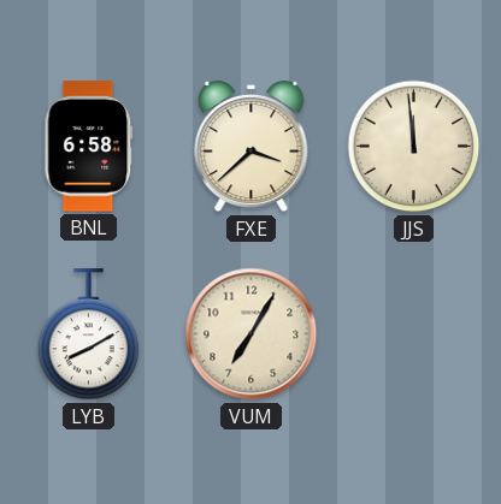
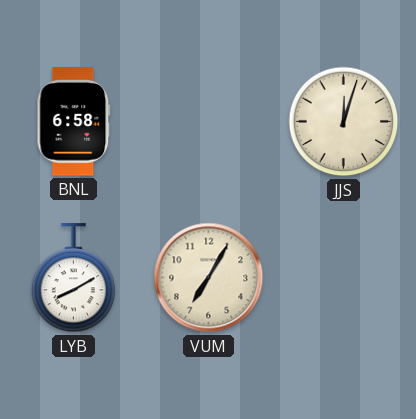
FXE: 3:38 -> none
JJS: 11:59 -> 12:03
